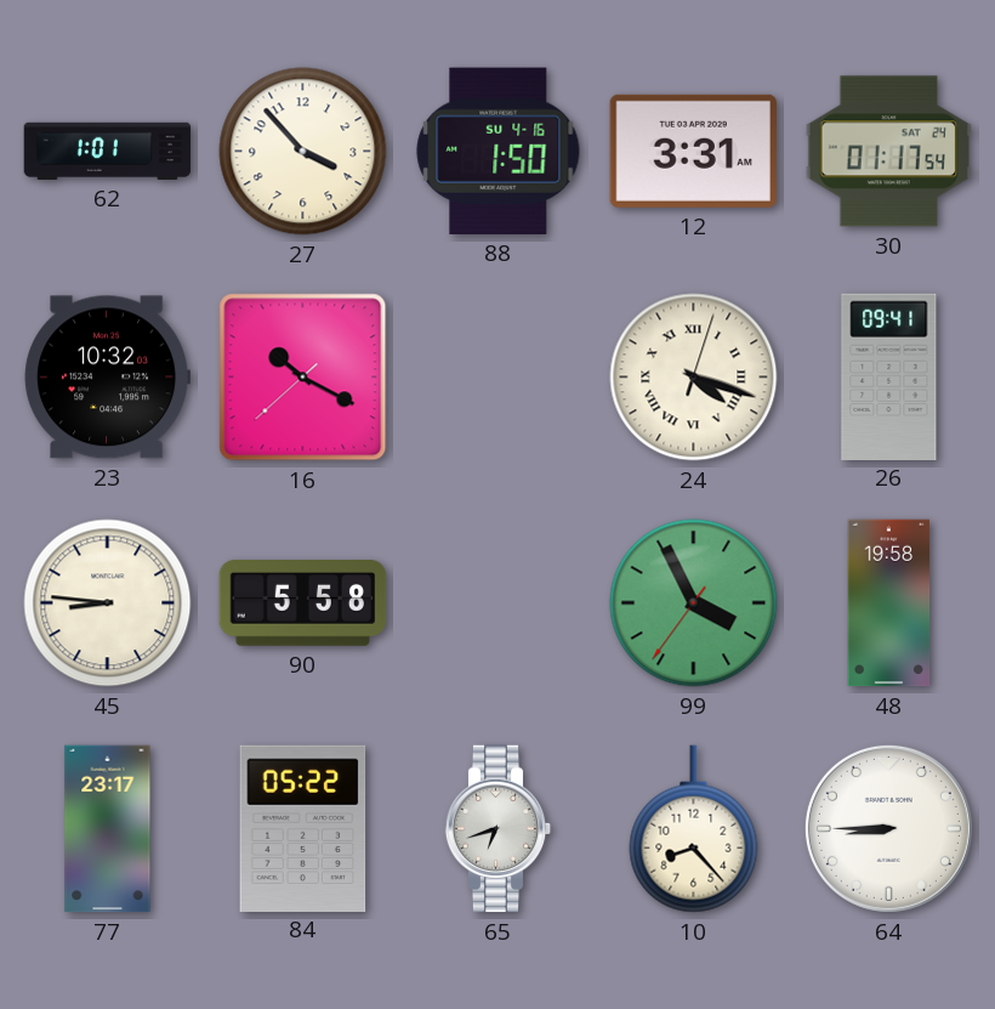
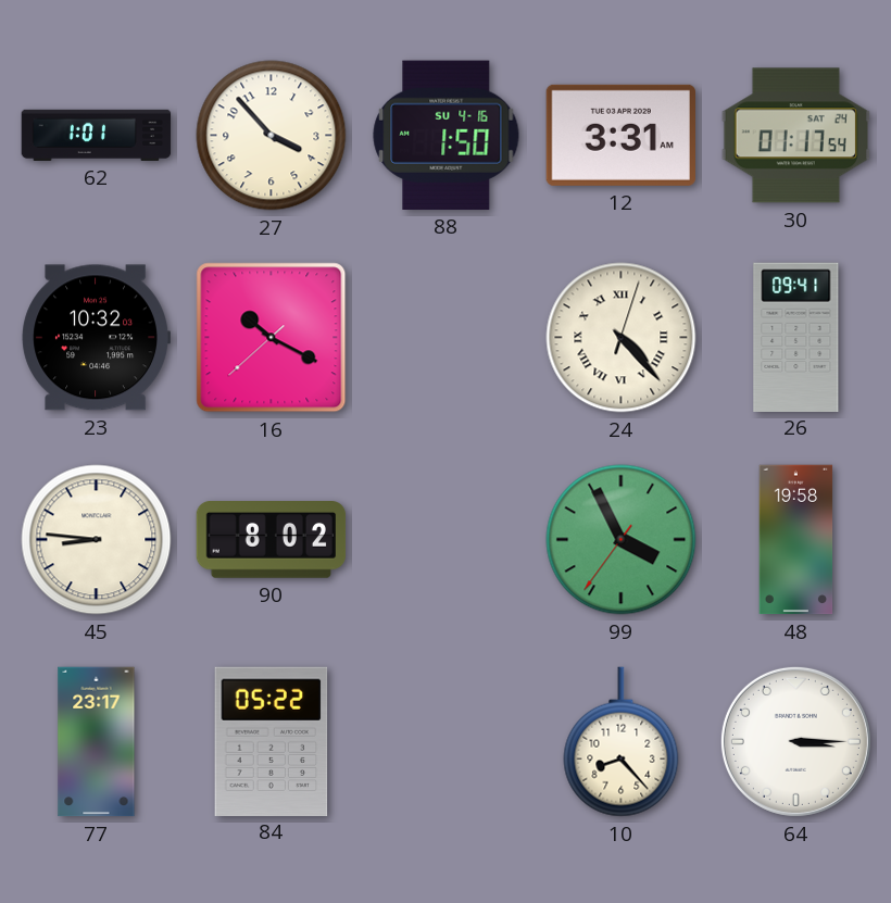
24: 4:18 -> 4:23
90: 5:58 -> 8:02
65: 6:42 -> none
64: 8:45 -> 3:15
